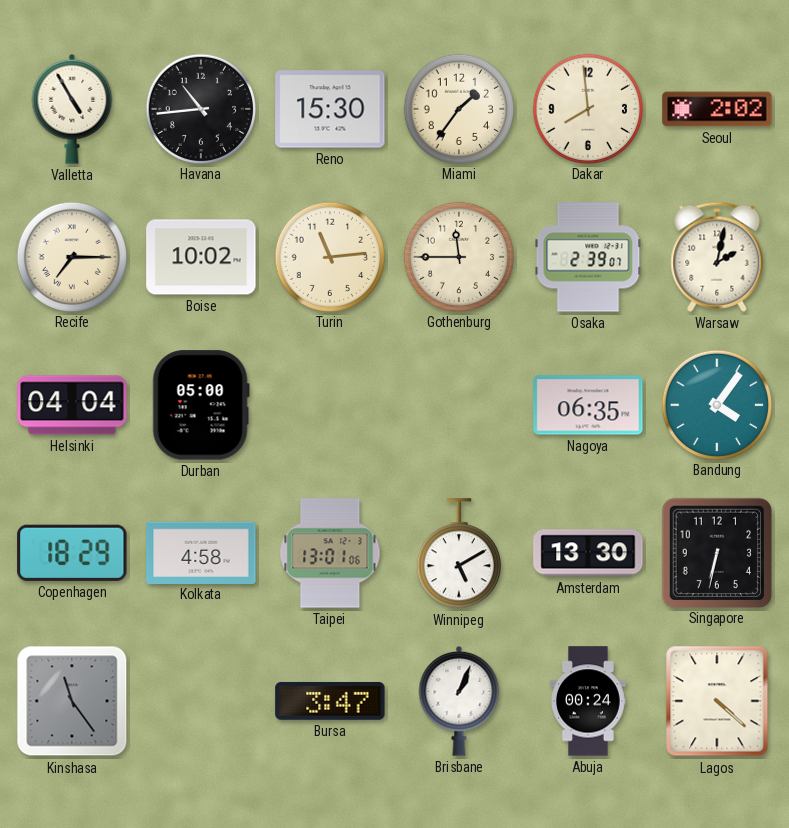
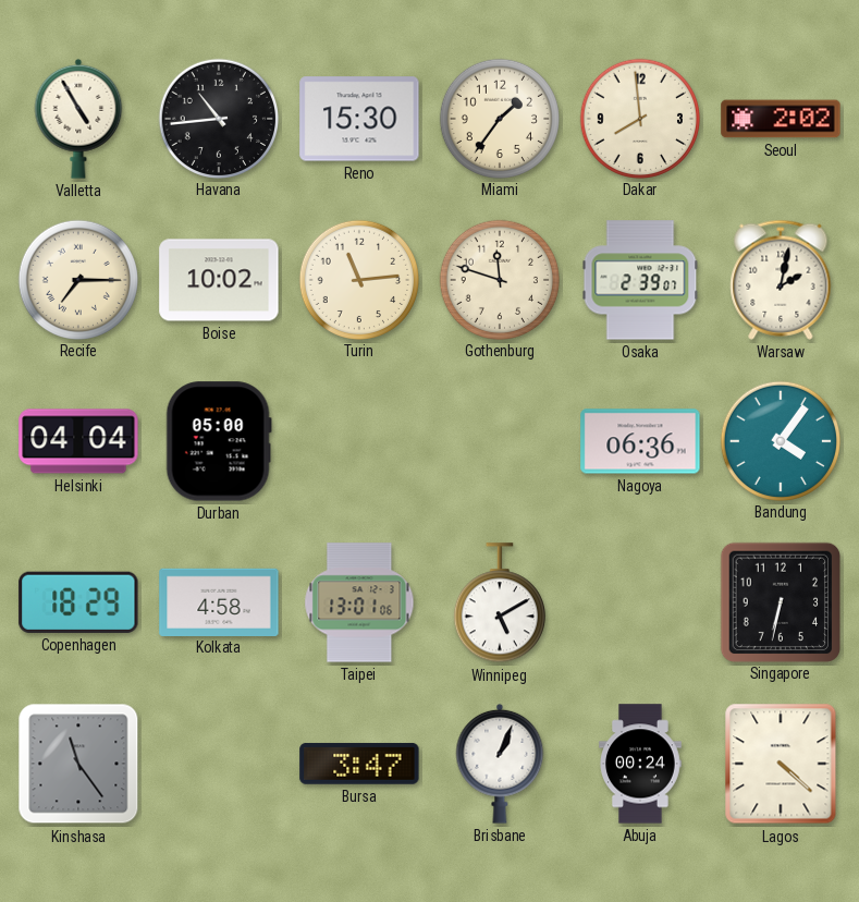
Gothenburg: 11:45 -> 11:48
Nagoya: 06:35 -> 06:36
Amsterdam: 13:30 -> none
